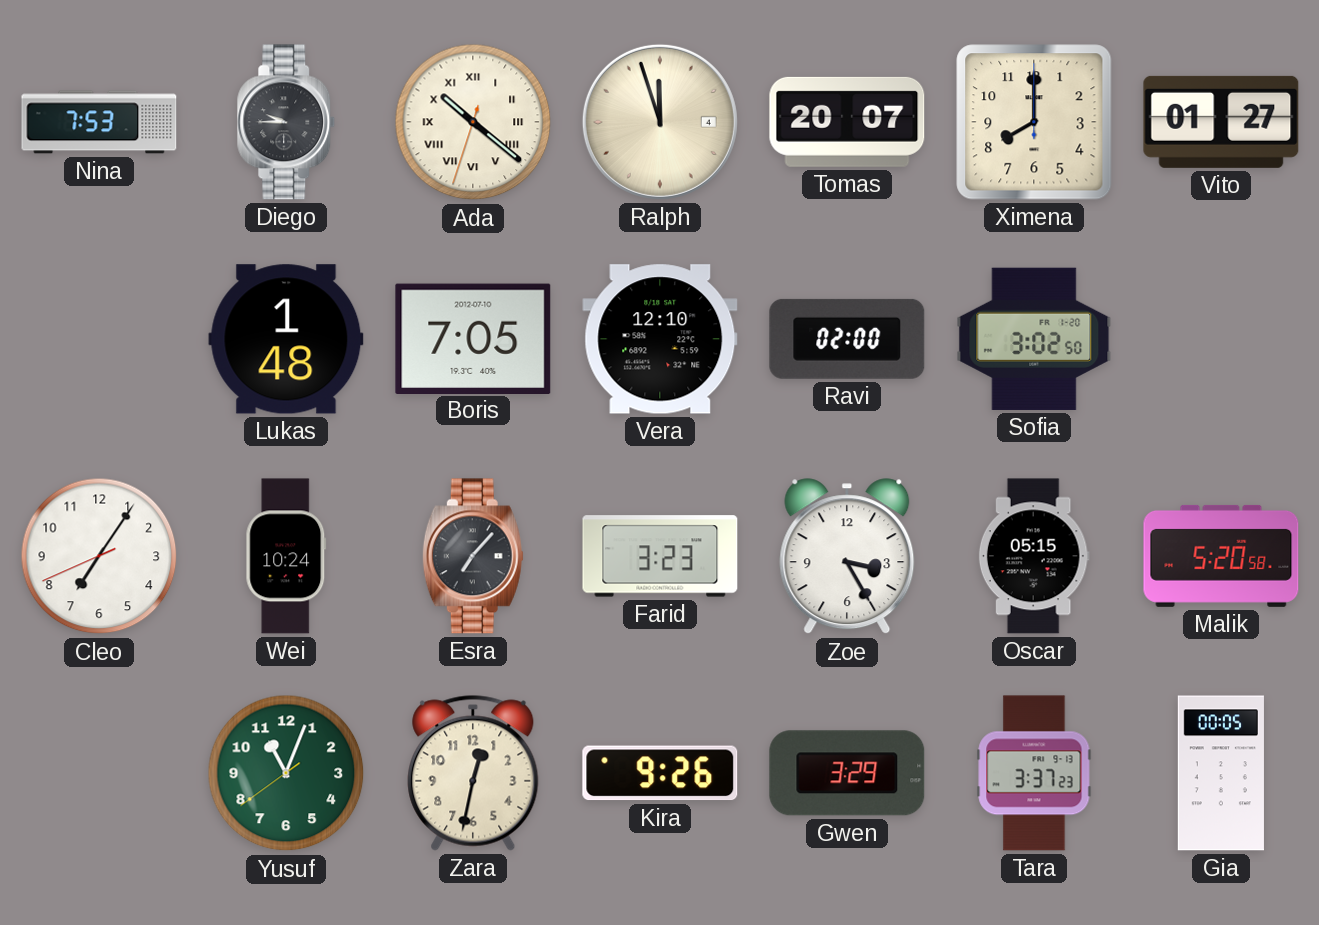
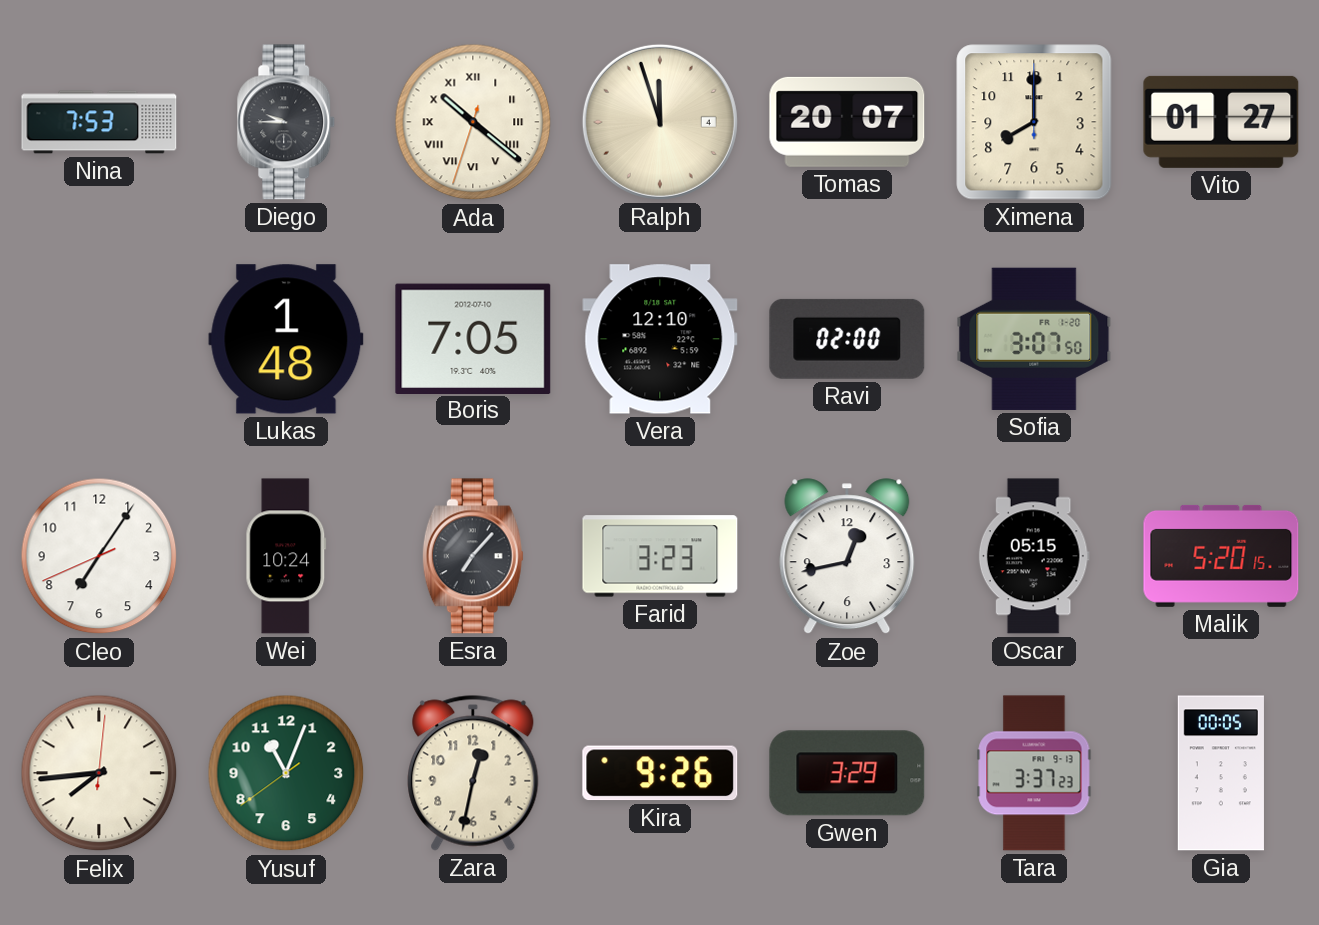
Sofia: 3:02 -> 3:07
Zoe: 3:25 -> 12:43
Malik: 5:20:58 -> 5:20:15
Felix: none -> 7:44
